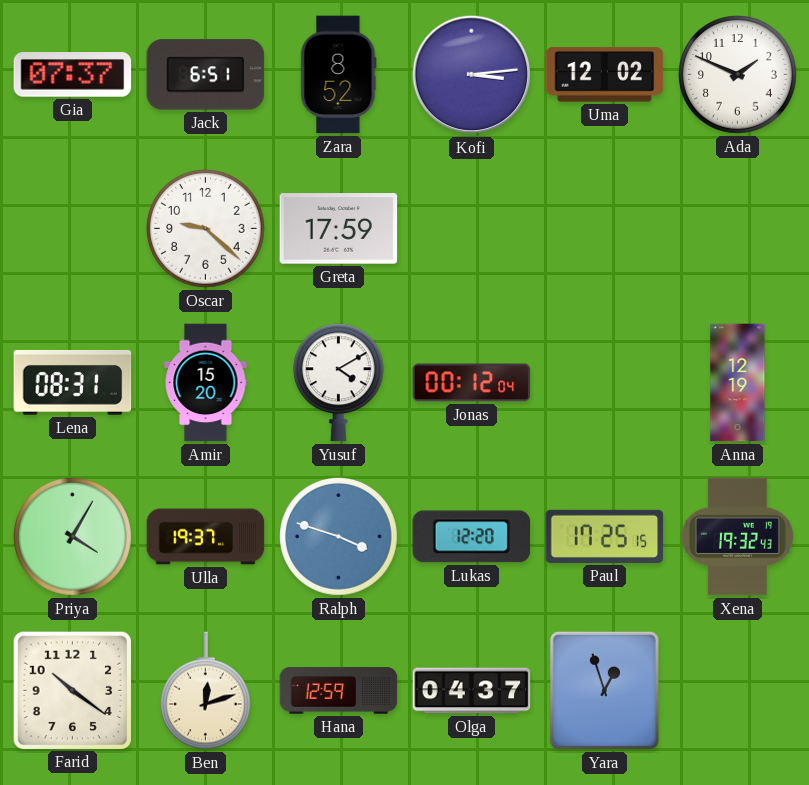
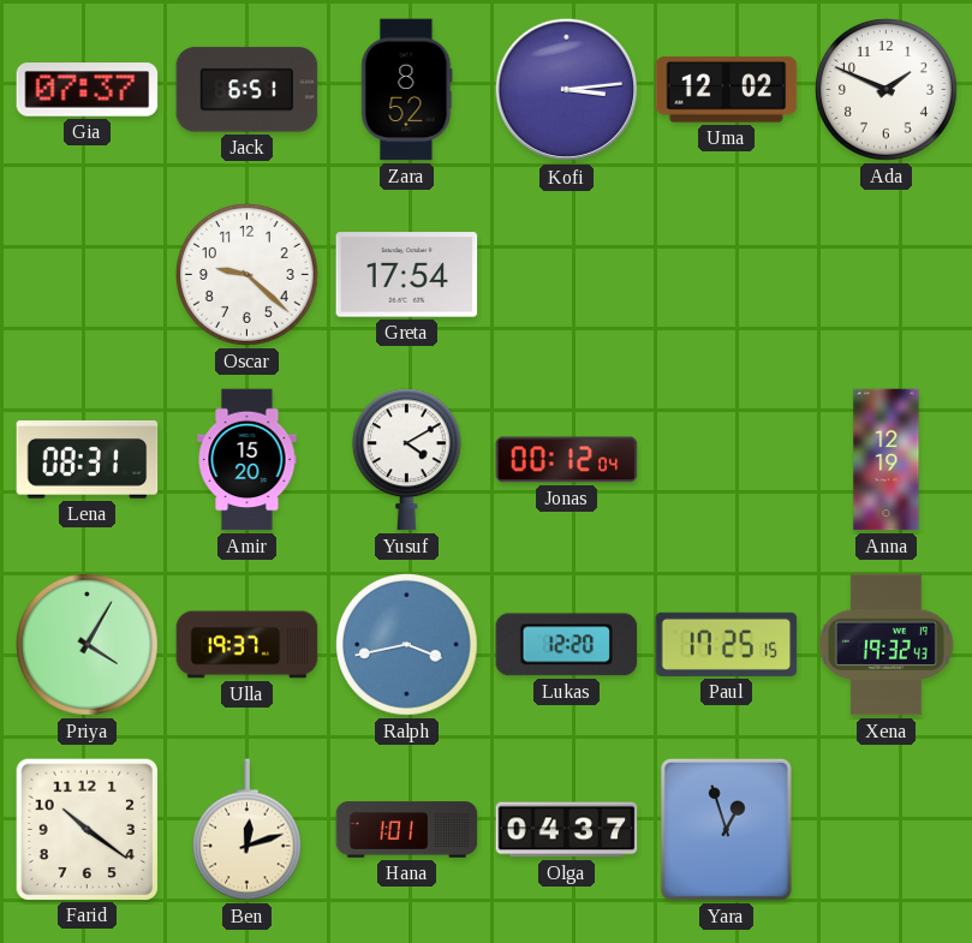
Greta: 17:59 -> 17:54
Ralph: 3:48 -> 3:43
Hana: 12:59 -> 1:01
